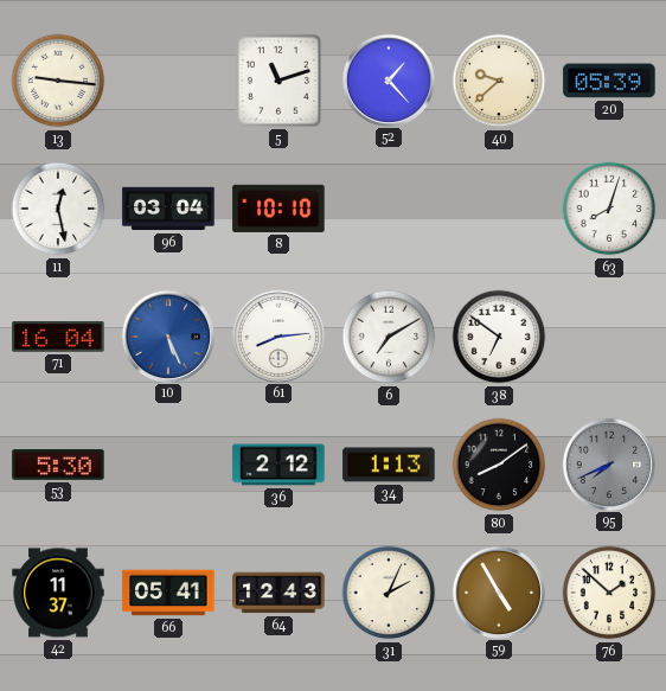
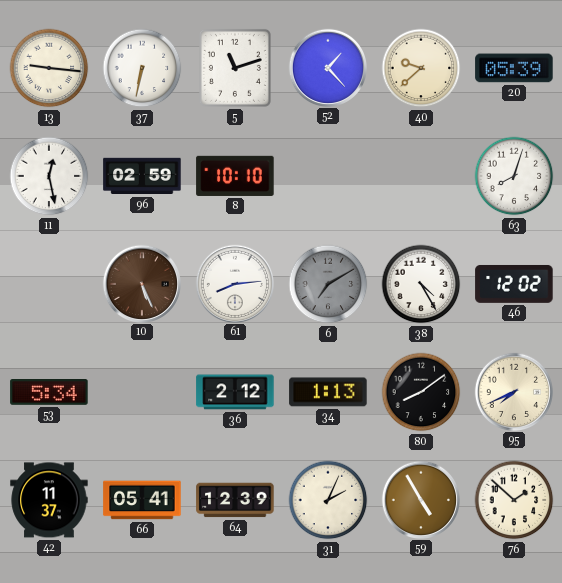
37: none -> 6:32
96: 03:04 -> 02:59
71: 16:04 -> none
10 dial: blue -> brown
6 dial: white -> grey
38: 6:51 -> 4:25
46: none -> 12:02
53: 5:30 -> 5:34
95 dial: grey -> cream
64: 12:43 -> 12:39
